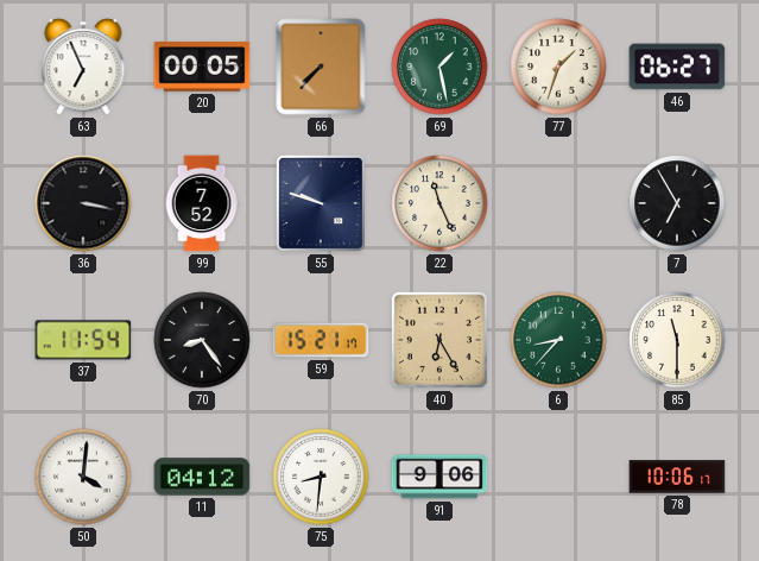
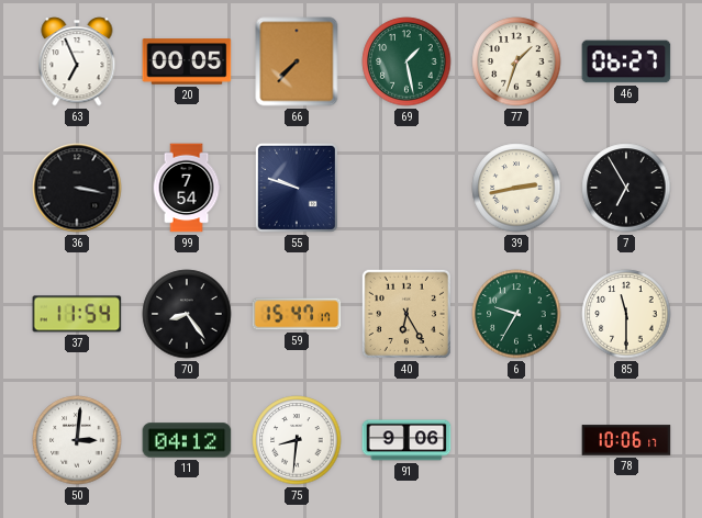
99: 7:52 -> 7:54
22: 11:26 -> none
39: none -> 2:43
59: 15:21 -> 15:47
6: 8:37 -> 9:35
50: 4:01 -> 3:01
